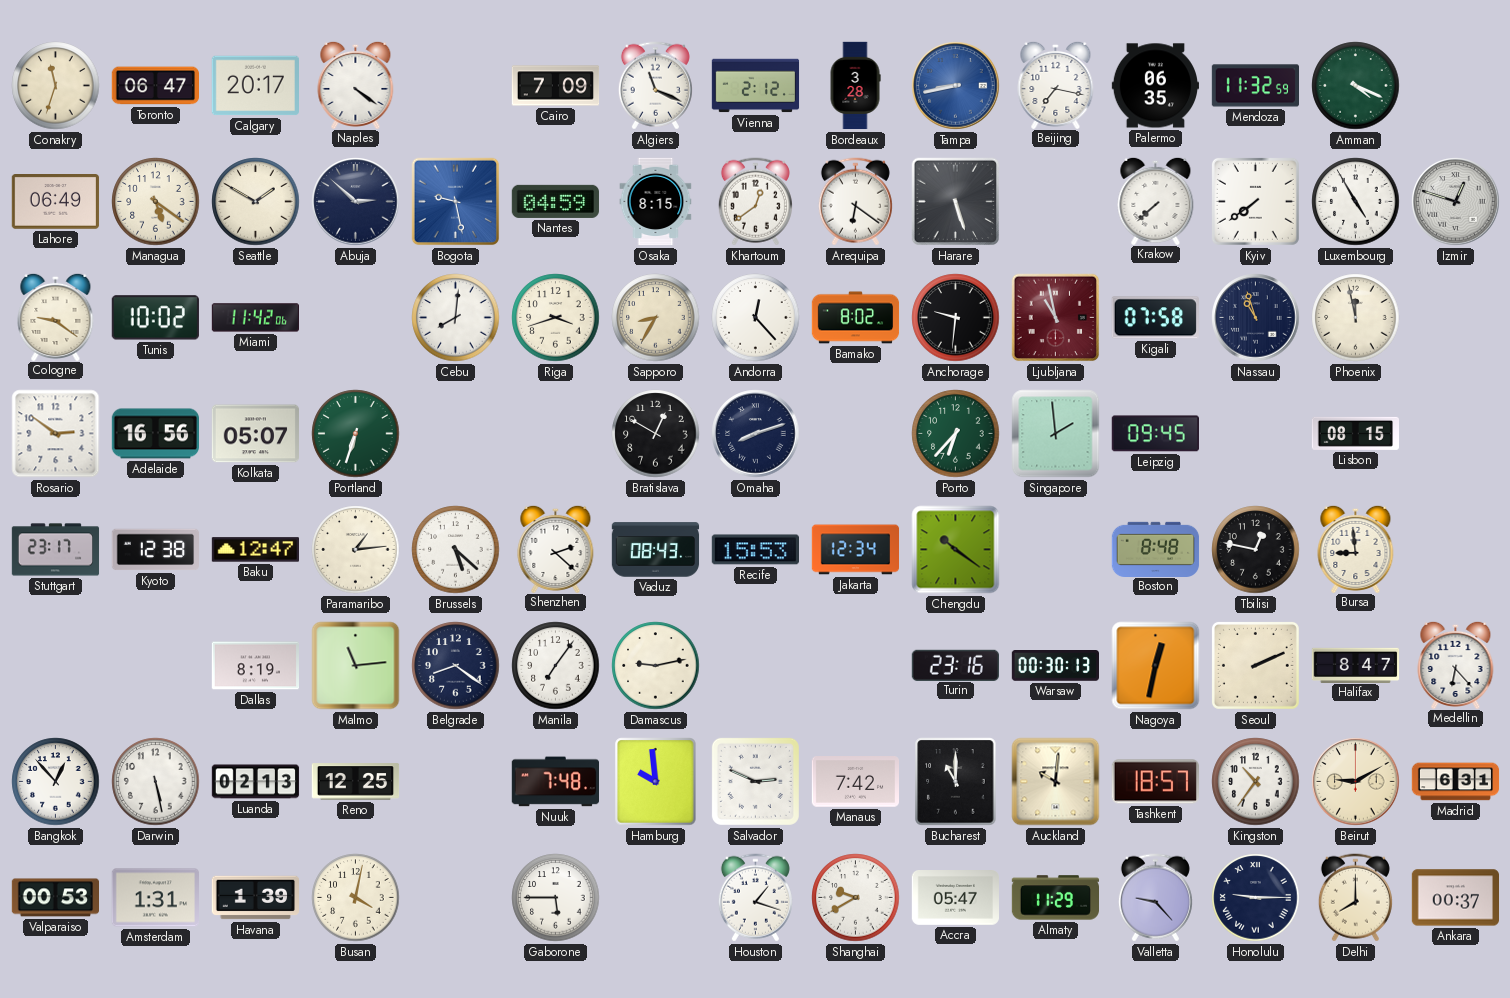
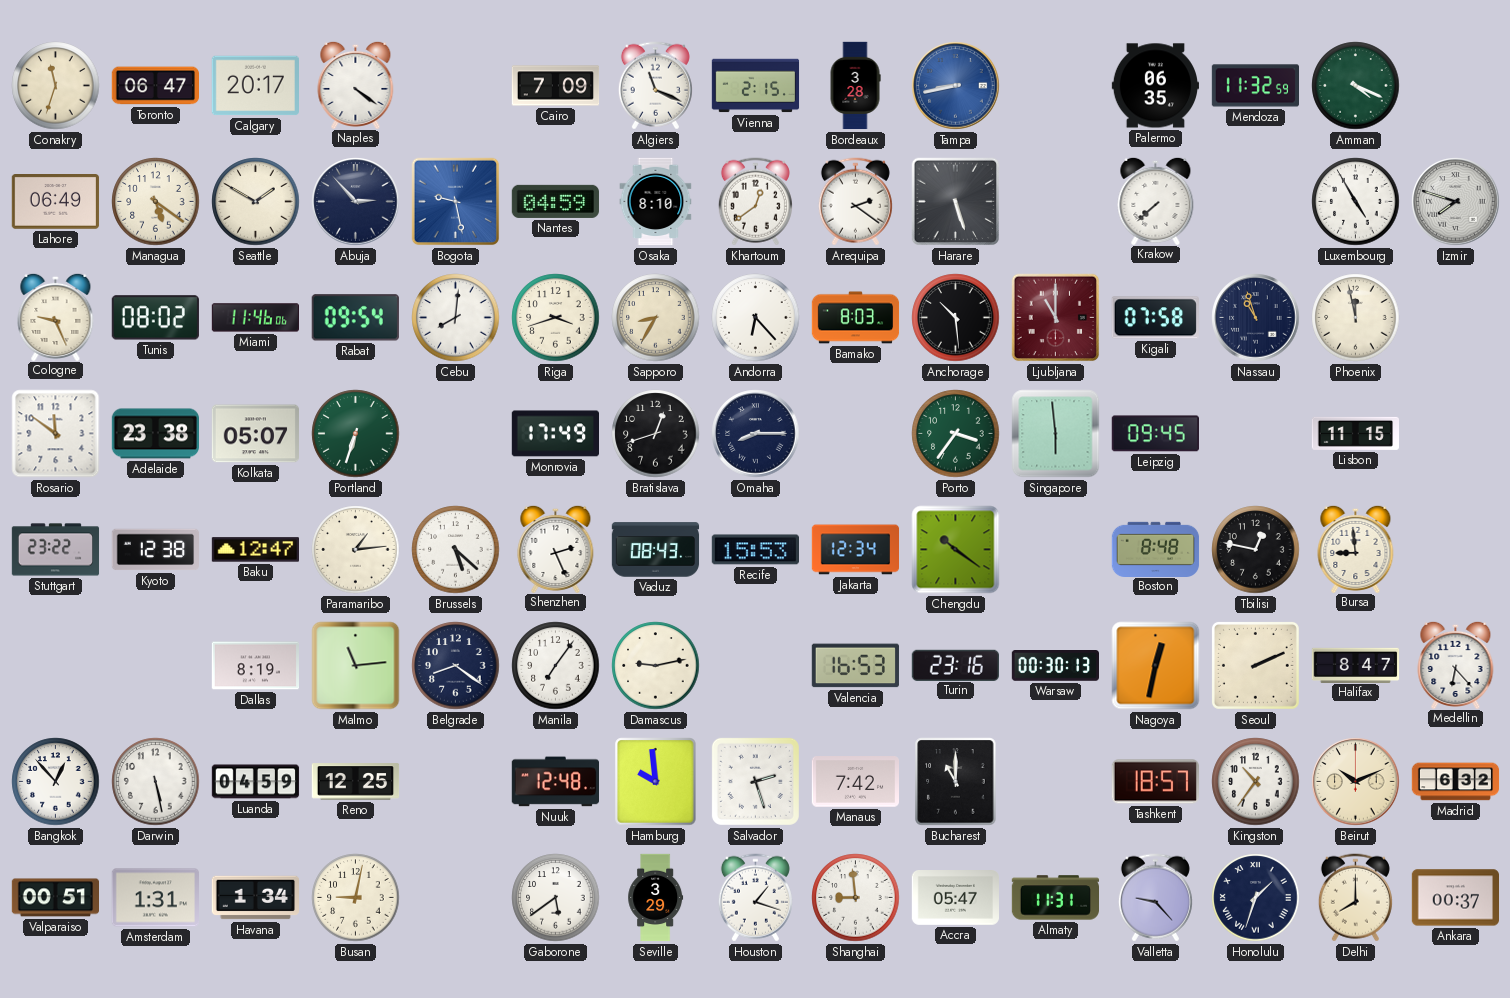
Vienna: 2:12 -> 2:15
Beijing: 7:17 -> none
Abuja: 2:52 -> 2:53
Osaka: 8:15 -> 8:10
Arequipa: 6:21 -> 2:21
Kyiv: 7:39 -> none
Izmir: 12:48 -> 7:48
Cologne: 9:21 -> 9:26
Tunis: 10:02 -> 08:02
Miami: 11:42 -> 11:46
Rabat: none -> 09:54
Andorra: 12:23 -> 6:23
Bamako: 8:02 -> 8:03
Anchorage: 9:31 -> 10:29
Ljubljana: 10:58 -> 11:00
Rosario: 2:51 -> 11:51
Adelaide: 16:56 -> 23:38
Monrovia: none -> 17:49
Bratislava: 12:50 -> 12:42
Omaha: 8:12 -> 8:15
Porto: 6:37 -> 3:36
Singapore: 1:59 -> 5:59
Lisbon: 08:15 -> 11:15
Stuttgart: 23:17 -> 23:22
Shenzhen: 2:22 -> 2:26
Valencia: none -> 16:53
Luanda: 02:13 -> 04:59
Nuuk: 7:48 -> 12:48
Salvador: 2:49 -> 2:27
Auckland: 10:01 -> none
Beirut: 9:10 -> 10:11
Madrid: 6:31 -> 6:32
Valparaiso: 00:53 -> 00:51
Havana: 1:39 -> 1:34
Busan: 4:02 -> 9:02
Gaborone: 5:45 -> 5:39
Seville: none -> 3:29
Shanghai: 9:40 -> 8:59
Almaty: 11:29 -> 11:31
Honolulu: 9:15 -> 1:33
